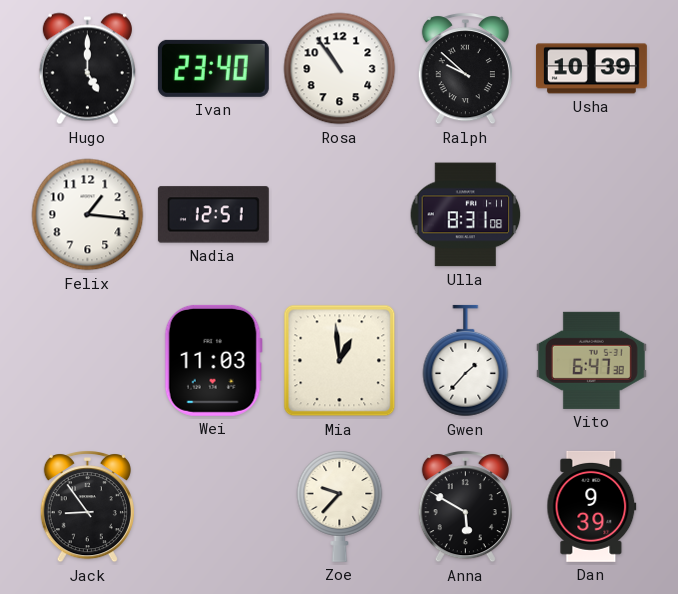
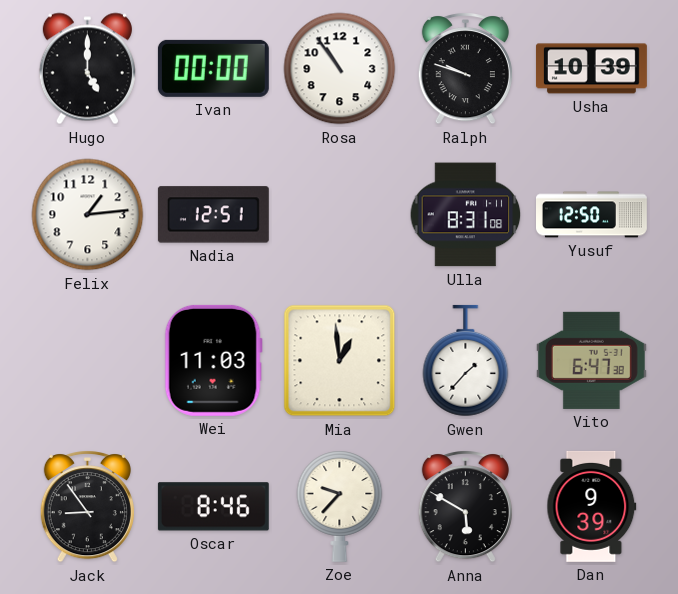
Ivan: 23:40 -> 00:00
Ralph: 9:52 -> 9:48
Felix: 1:16 -> 1:14
Yusuf: none -> 12:50
Oscar: none -> 8:46
